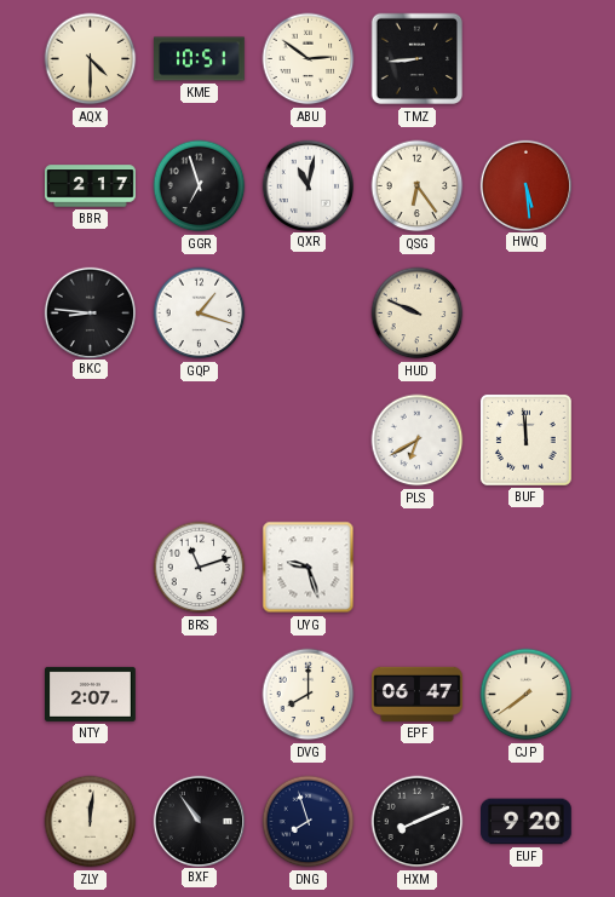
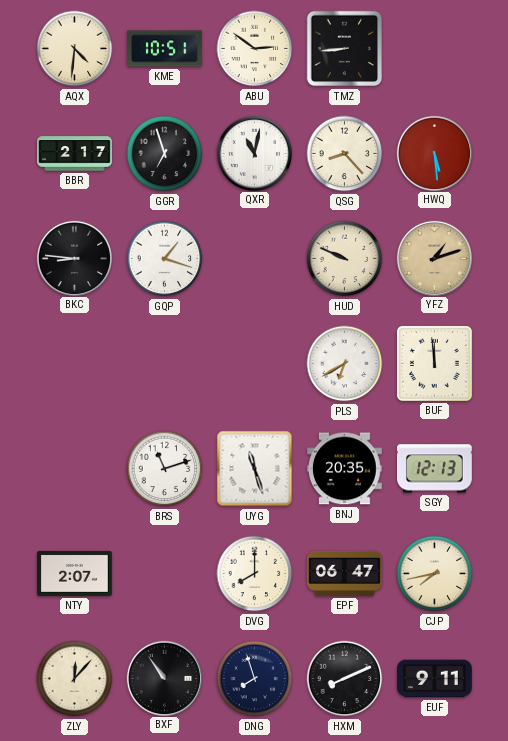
AQX: 4:30 -> 4:31
QSG: 6:24 -> 8:23
YFZ: none -> 1:12
UYG: 9:27 -> 11:27
BNJ: none -> 20:35
SGY: none -> 12:13
CJP: 7:39 -> 7:43
ZLY: 12:01 -> 12:07
EUF: 9:20 -> 9:11
